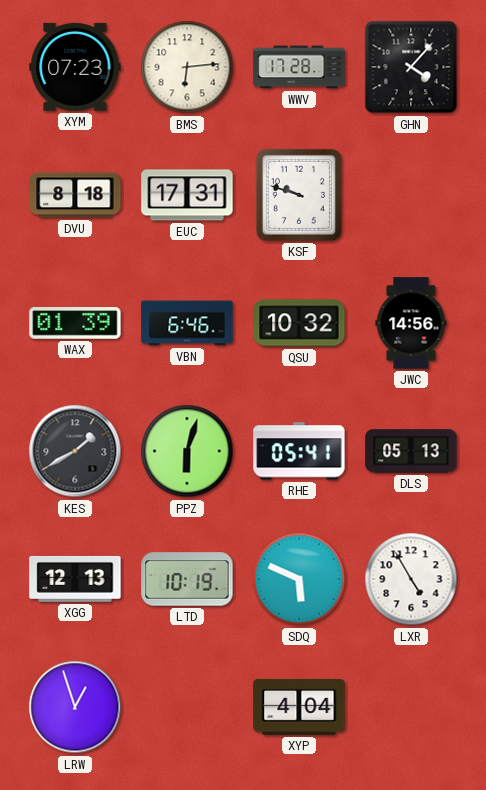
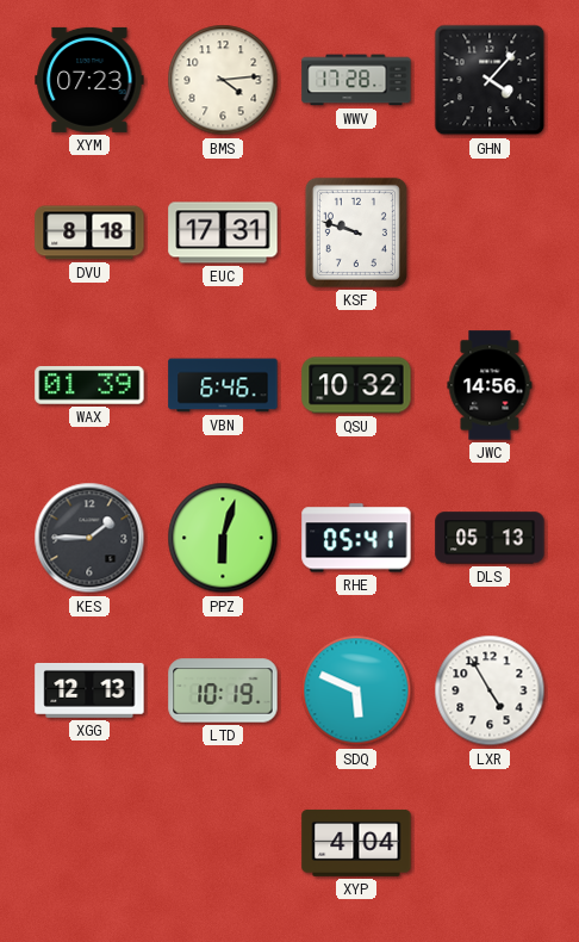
BMS: 6:14 -> 4:14
KES: 1:40 -> 1:45
LRW: 12:57 -> none
